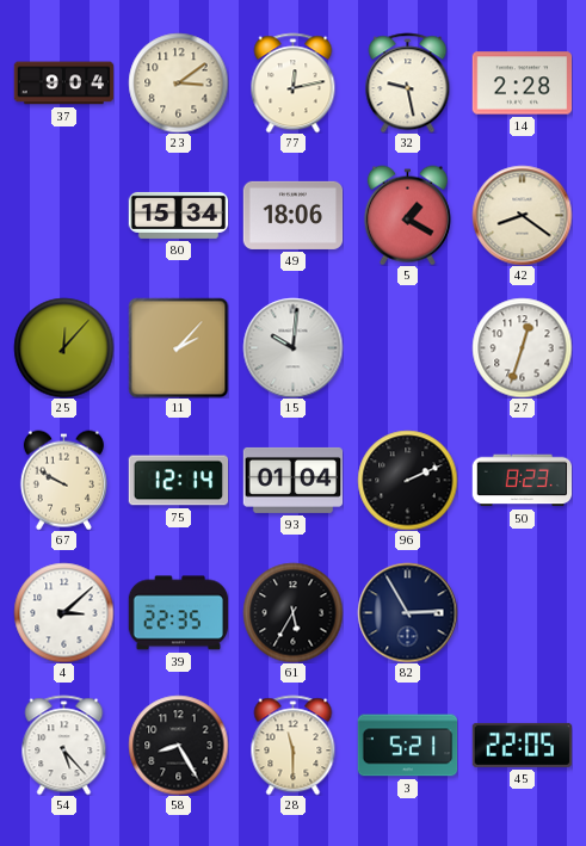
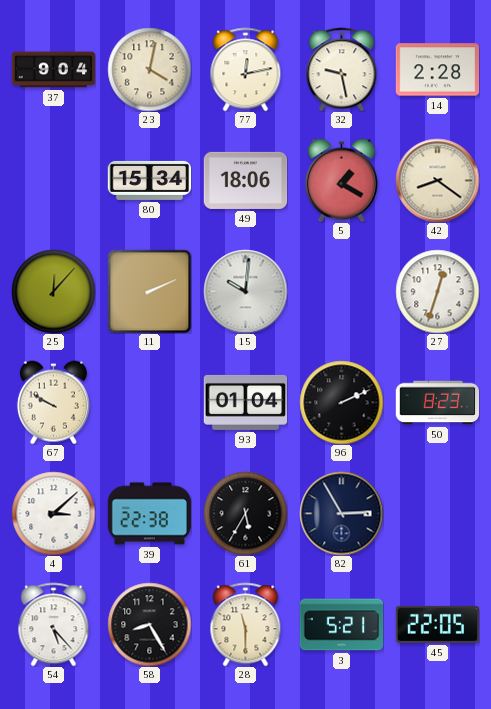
23: 3:09 -> 4:02
11: 2:07 -> 2:11
75: 12:14 -> none
39: 22:35 -> 22:38
